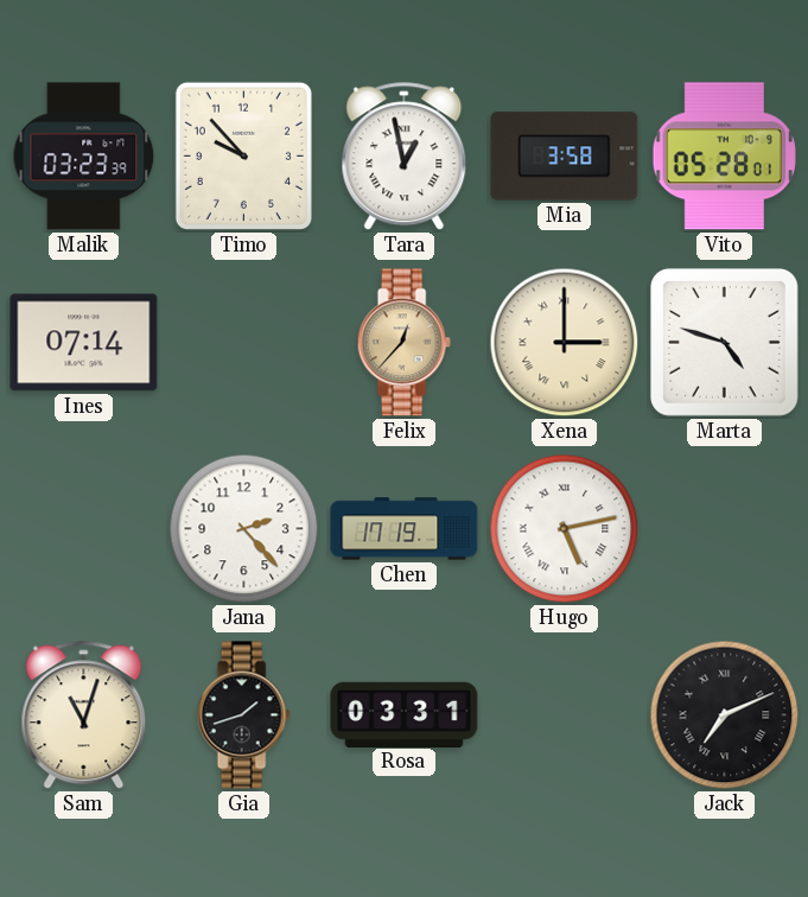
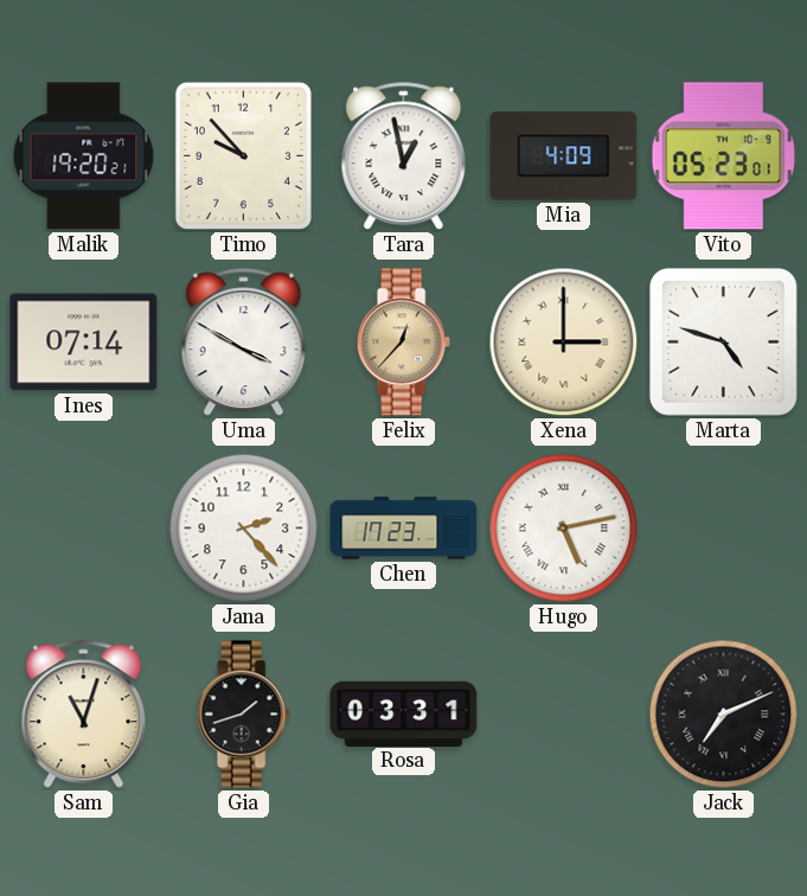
Malik: 03:23 -> 19:20
Mia: 3:58 -> 4:09
Vito: 05:28 -> 05:23
Uma: none -> 3:50
Chen: 17:19 -> 17:23
